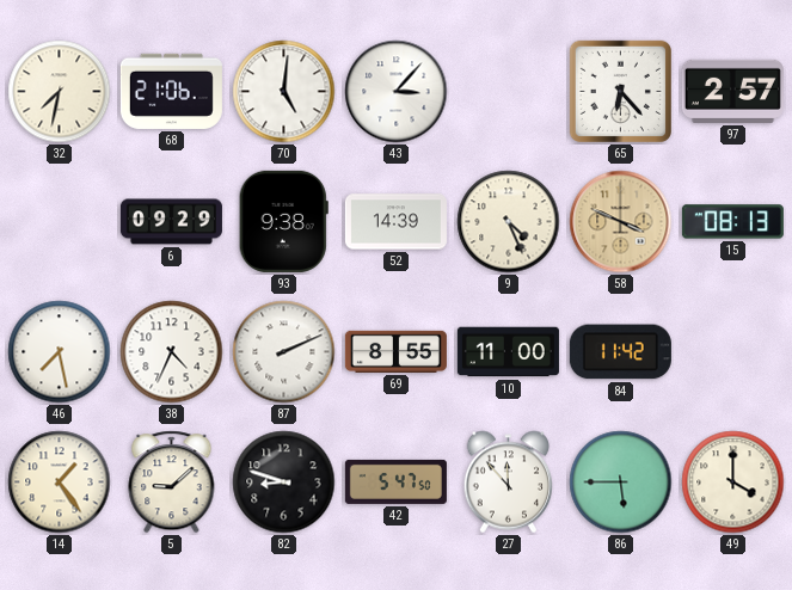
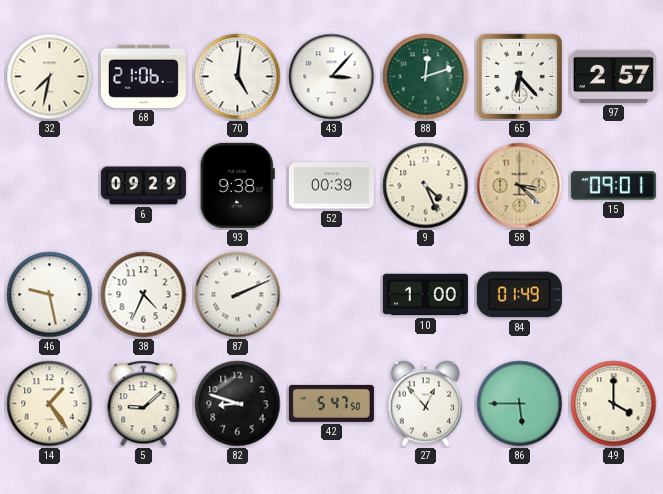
88: none -> 12:12
52: 14:39 -> 00:39
58: 3:49 -> 3:22
15: 08:13 -> 09:01
46: 7:28 -> 9:28
69: 8:55 -> none
10: 11:00 -> 1:00
84: 11:42 -> 01:49
27: 11:53 -> 12:53
